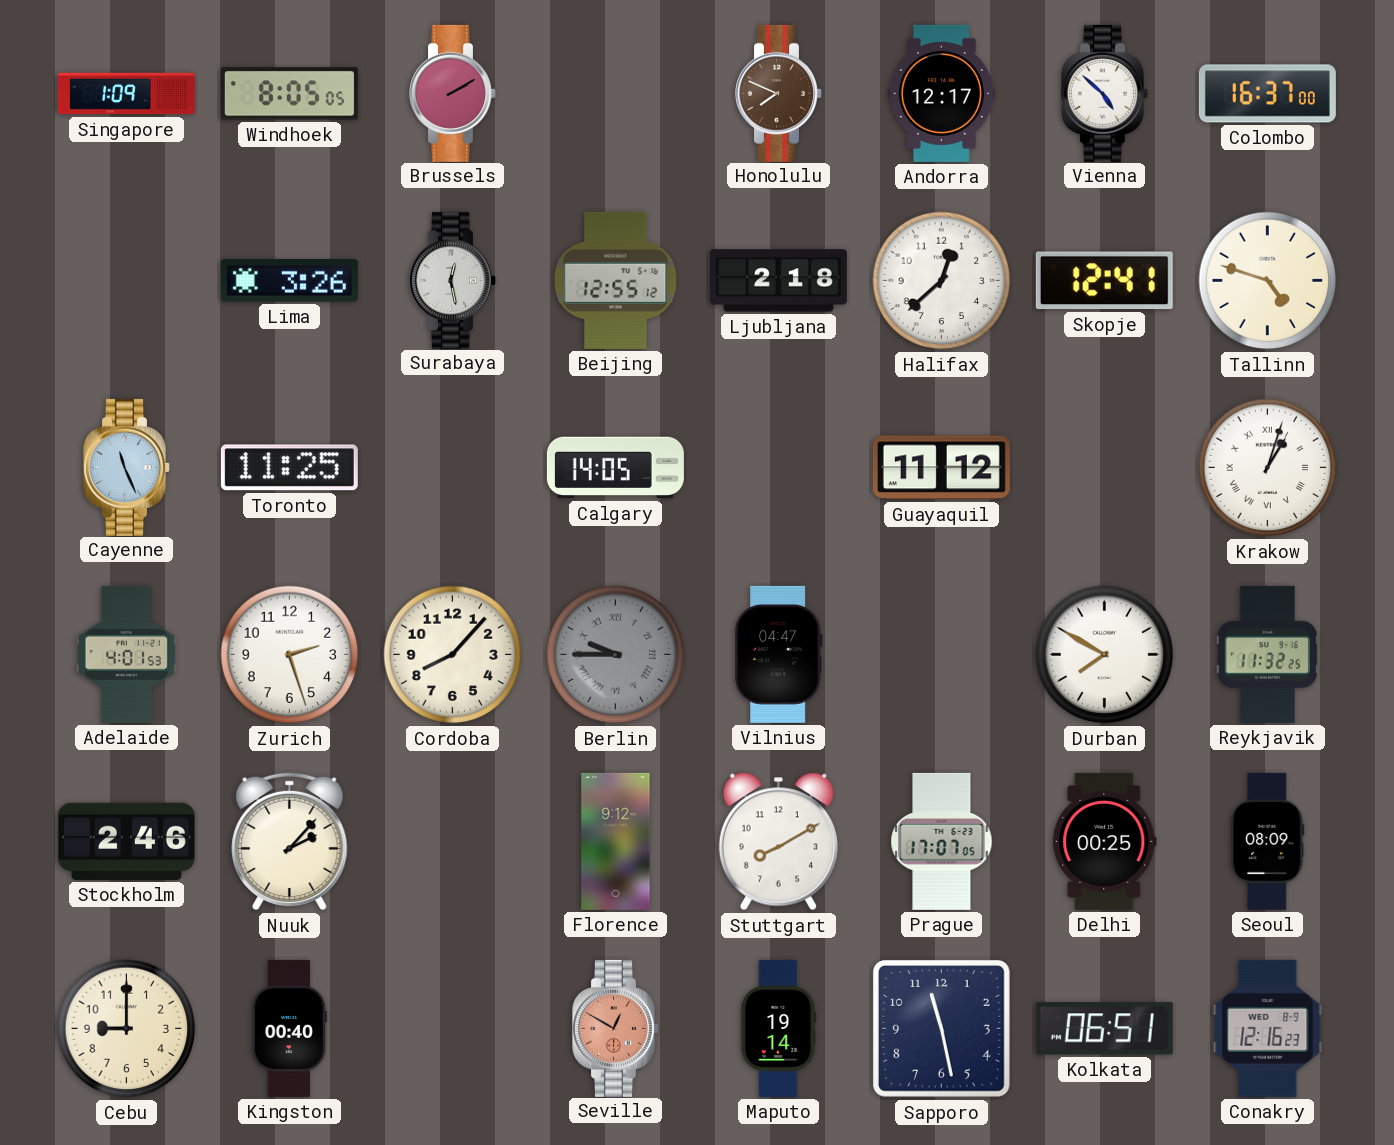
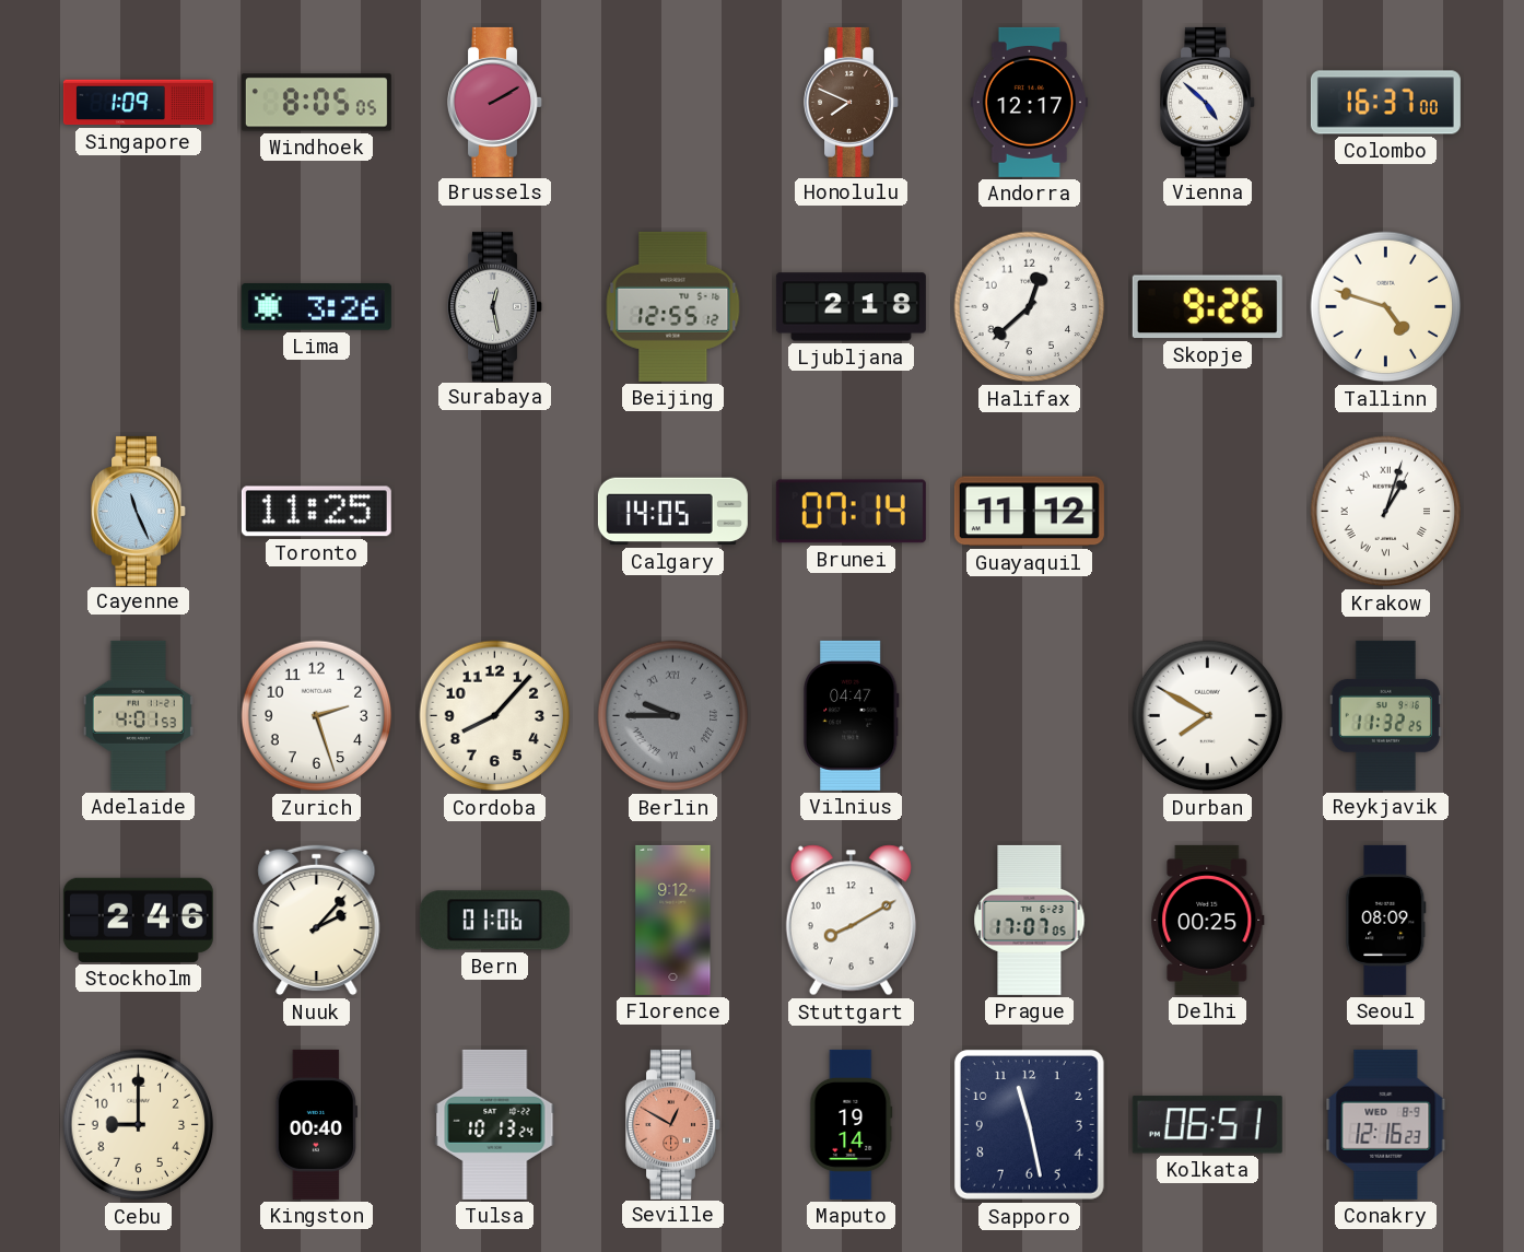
Skopje: 12:41 -> 9:26
Brunei: none -> 07:14
Bern: none -> 01:06
Tulsa: none -> 10:13
